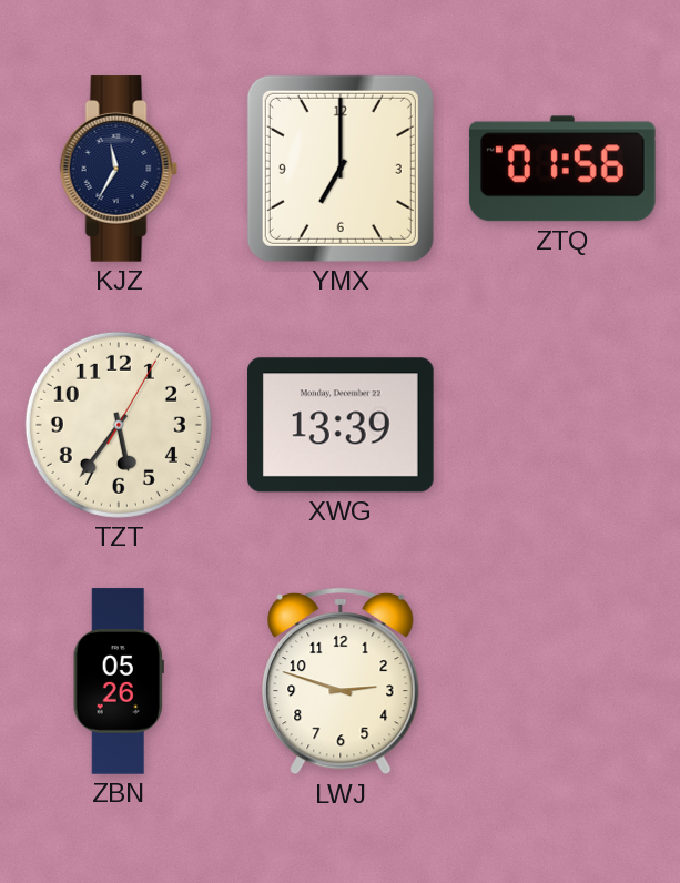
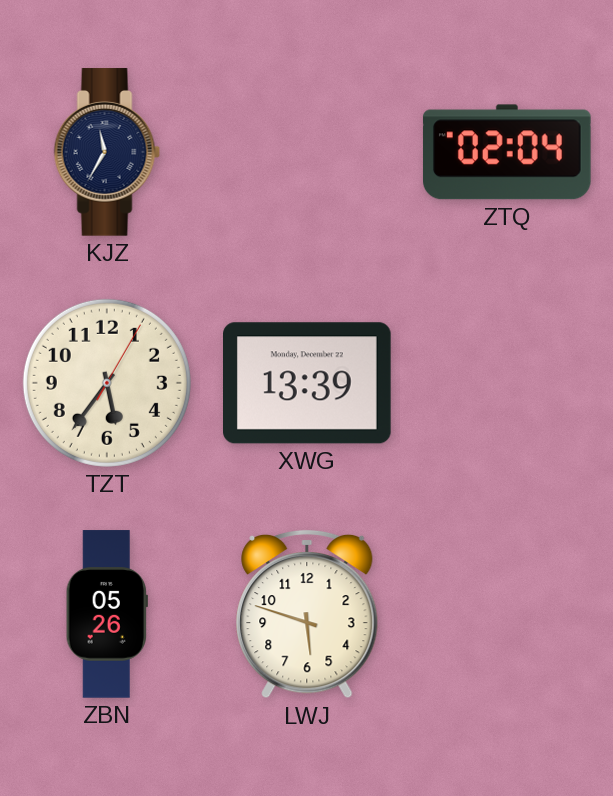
YMX: 7:00 -> none
ZTQ: 01:56 -> 02:04
LWJ: 2:48 -> 5:48
